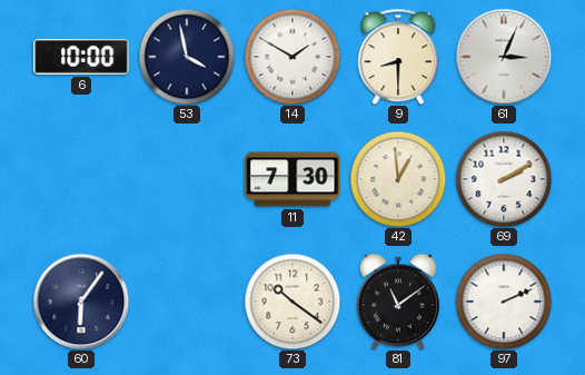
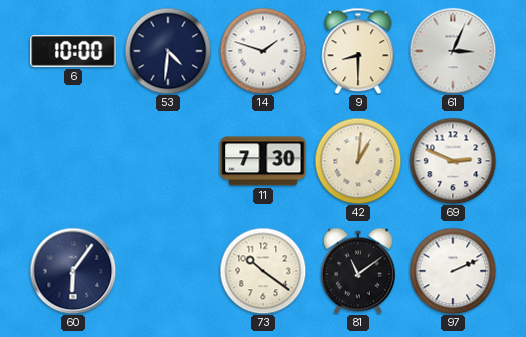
53: 3:58 -> 4:31
14: 1:50 -> 1:48
42: 12:59 -> 1:01
69: 2:10 -> 2:49
